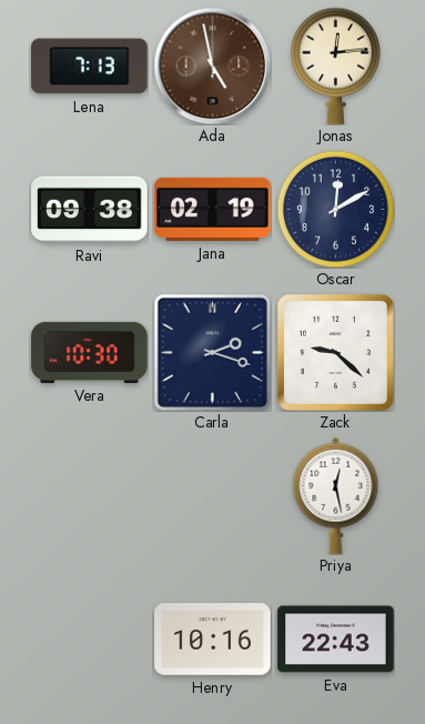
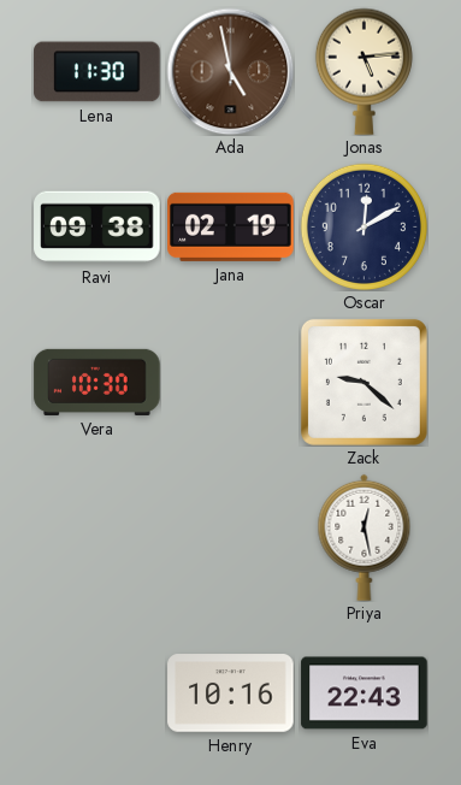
Lena: 7:13 -> 11:30
Jonas: 12:14 -> 5:14
Carla: 2:18 -> none
